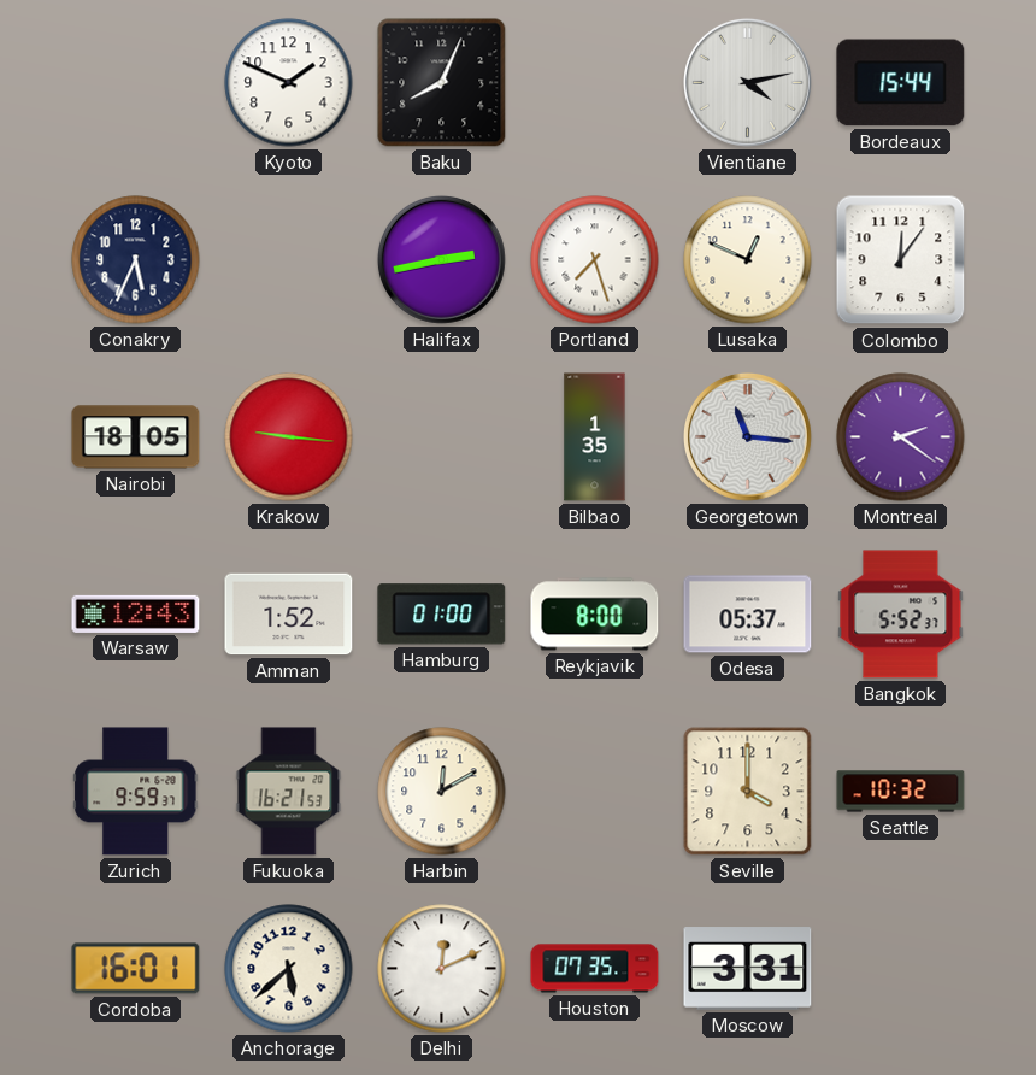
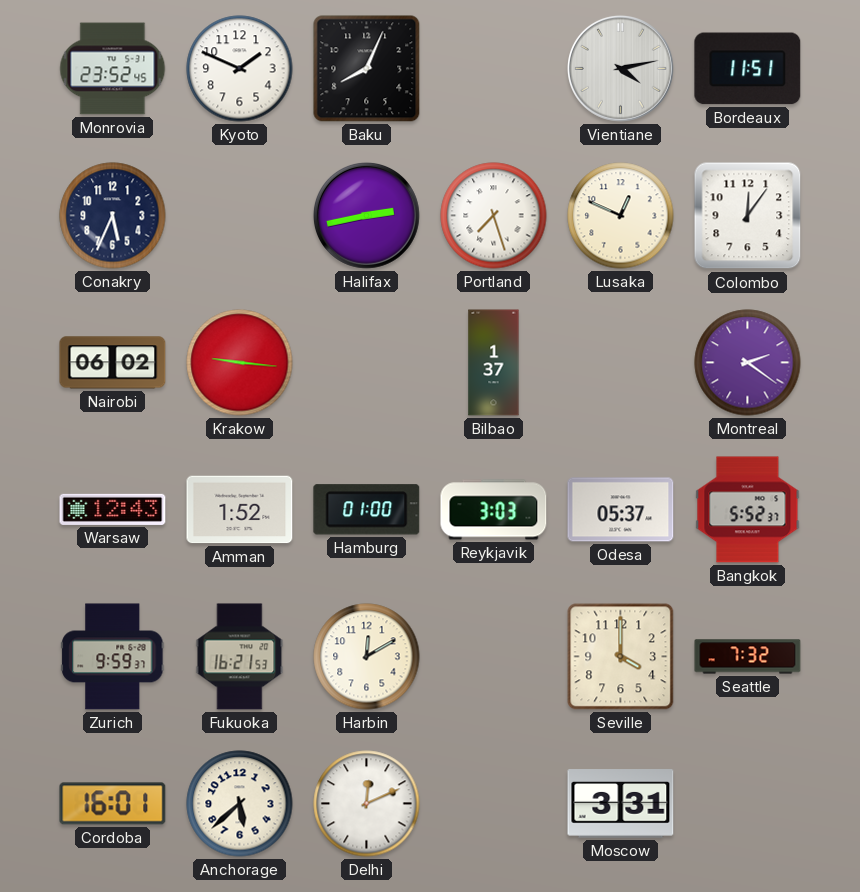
Monrovia: none -> 23:52
Bordeaux: 15:44 -> 11:51
Nairobi: 18:05 -> 06:02
Bilbao: 1:35 -> 1:37
Georgetown: 11:16 -> none
Reykjavik: 8:00 -> 3:03
Seattle: 10:32 -> 7:32
Houston: 07:35 -> none
